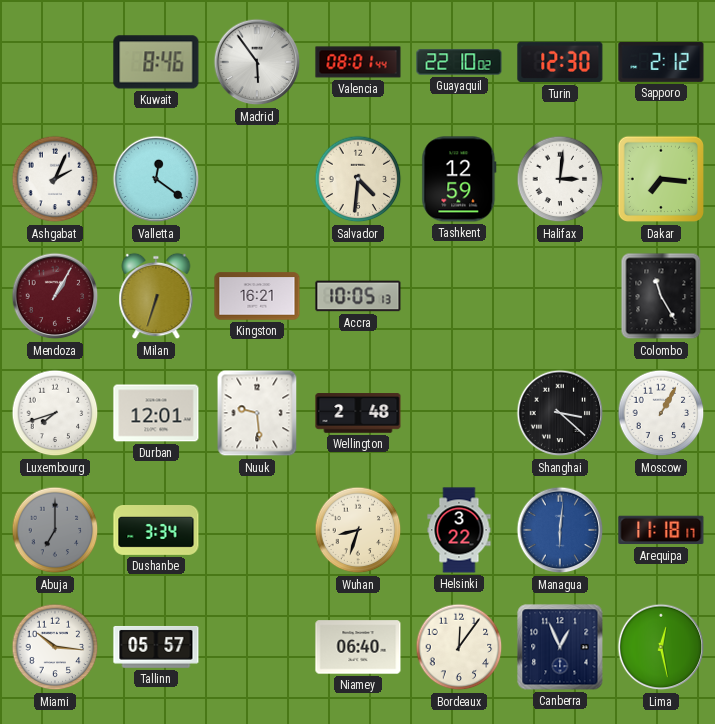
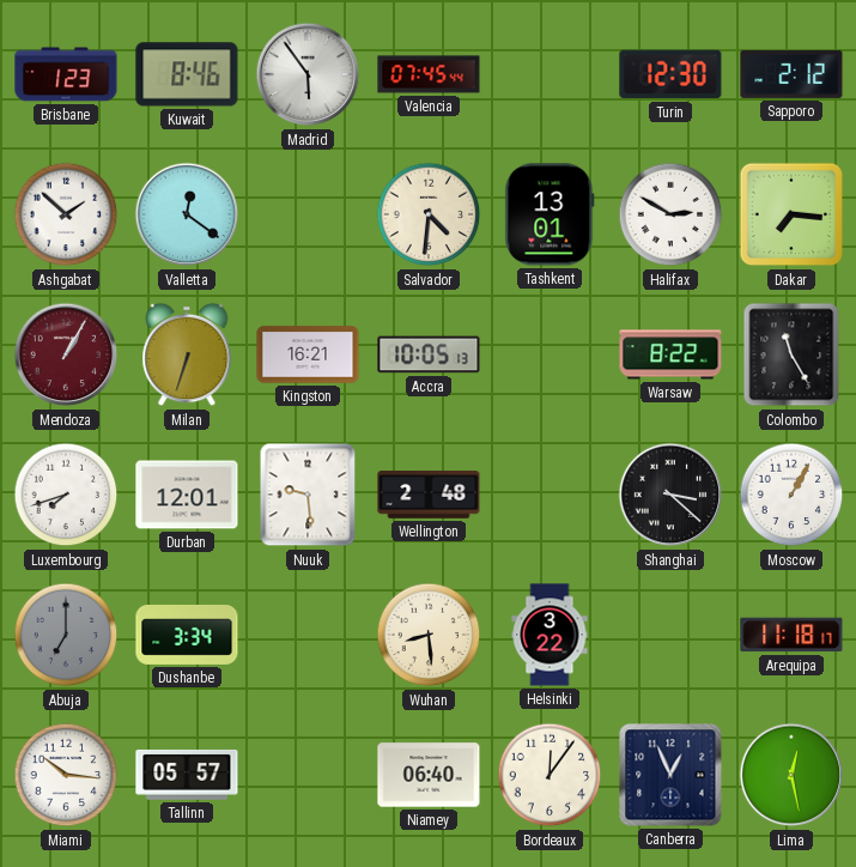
Brisbane: none -> 1:23
Valencia: 08:01 -> 07:45
Guayaquil: 22:10 -> none
Ashgabat: 2:04 -> 1:52
Tashkent: 12:59 -> 13:01
Halifax: 3:01 -> 2:50
Warsaw: none -> 8:22
Wuhan: 8:33 -> 8:29
Managua: 6:01 -> none
